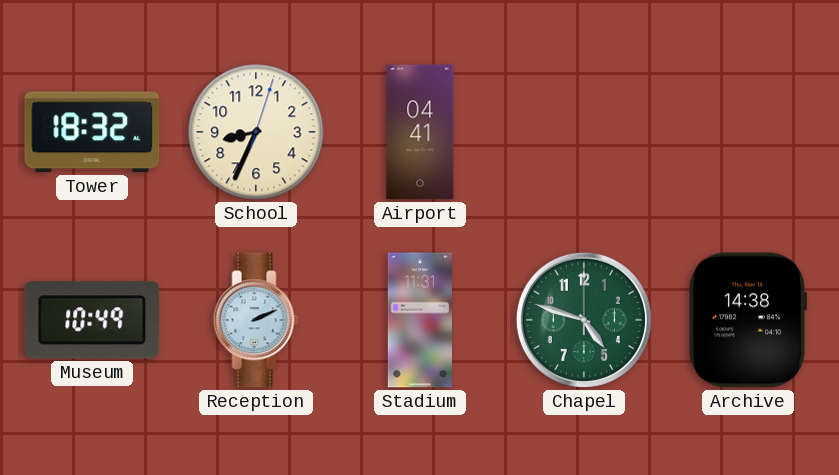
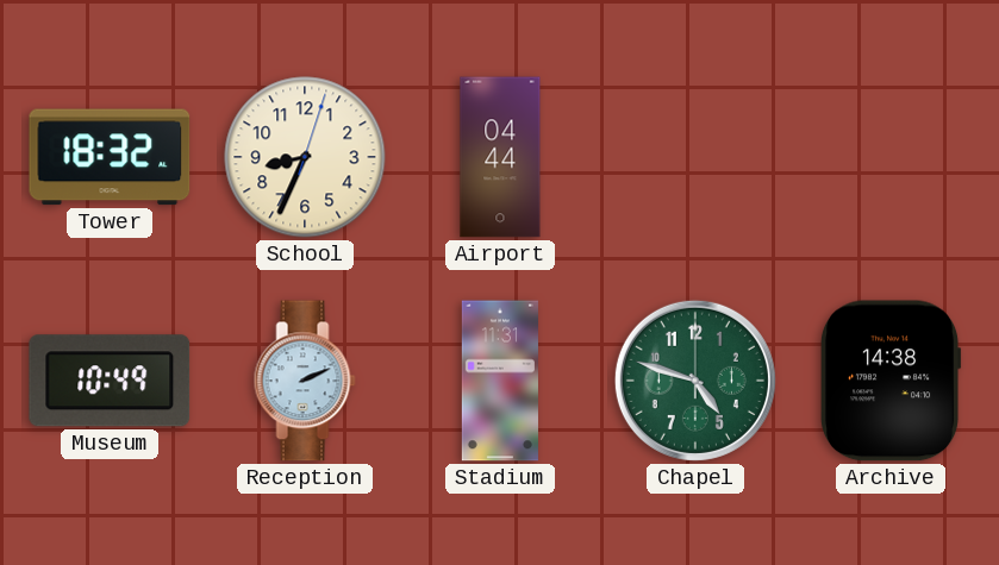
Airport: 04:41 -> 04:44
